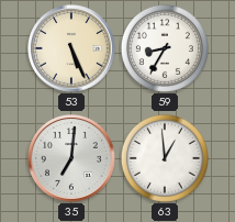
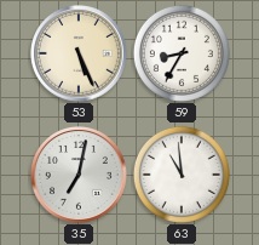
35: 7:01 -> 7:02
63: 12:59 -> 10:59
